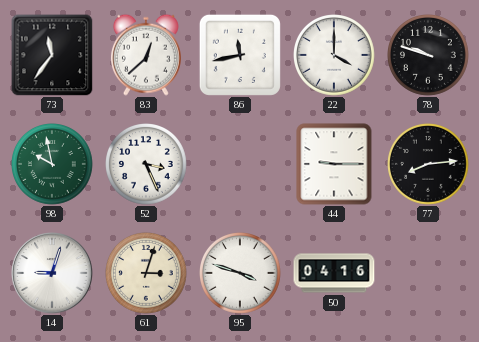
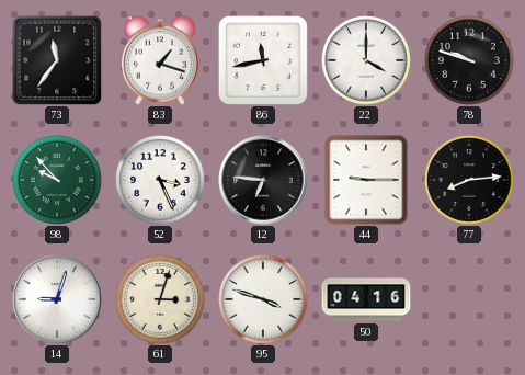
83: 12:38 -> 1:18
98: 9:58 -> 9:53
12: none -> 6:46
